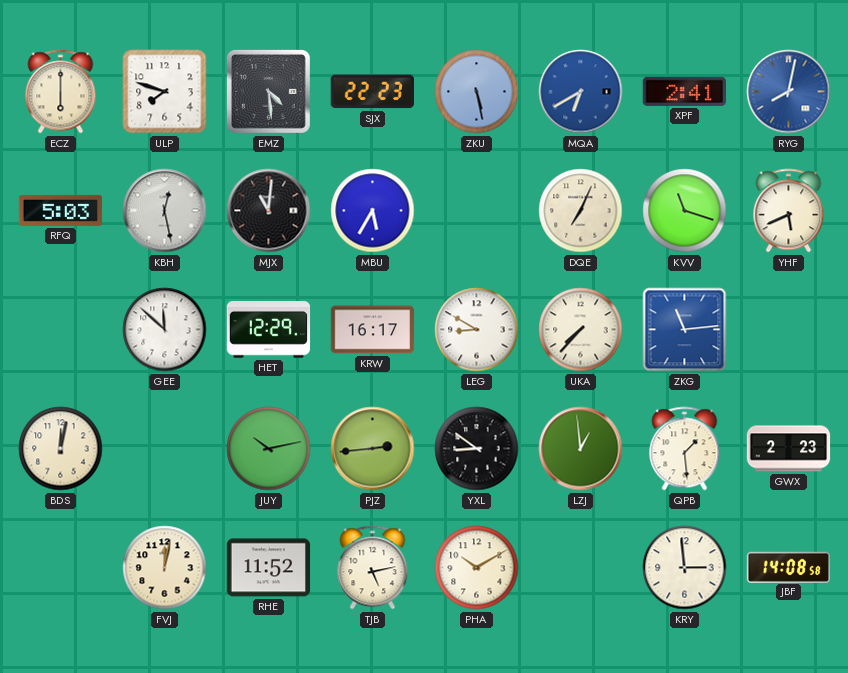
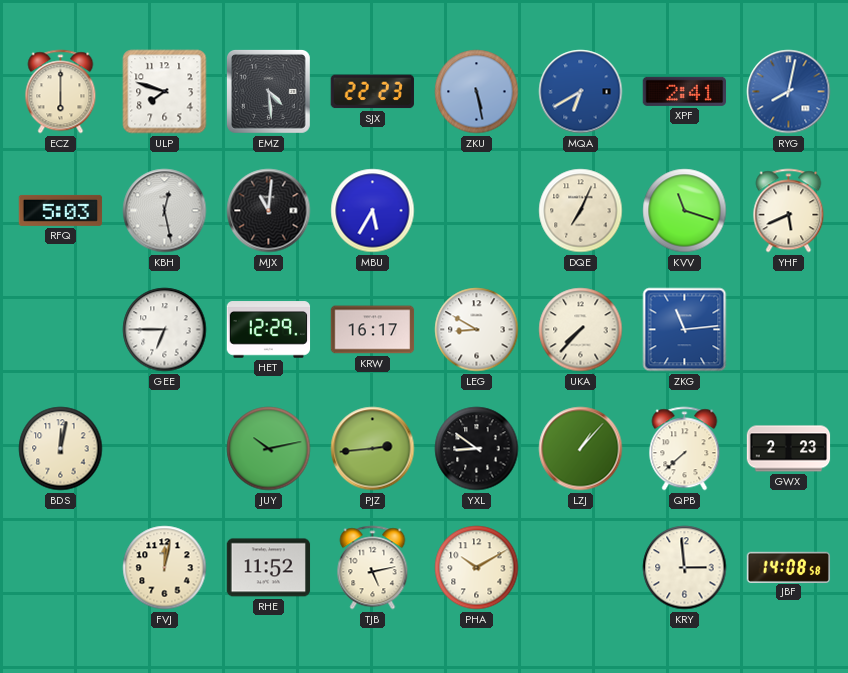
GEE: 11:52 -> 6:45
LZJ: 12:59 -> 1:07
QPB: 1:29 -> 7:38
